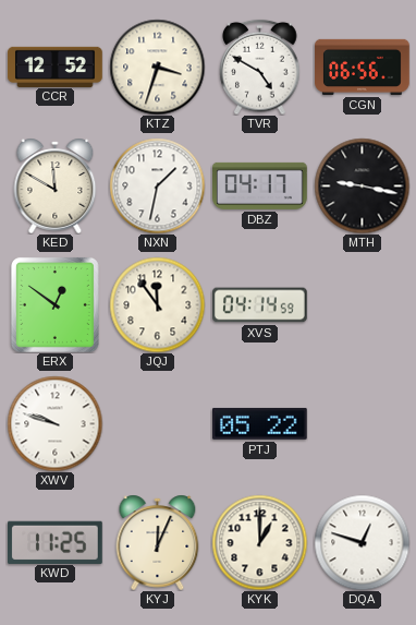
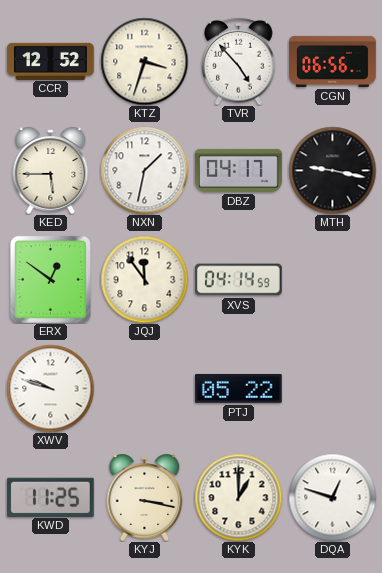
TVR: 4:50 -> 4:53
KED: 11:50 -> 5:45
KYJ: 12:04 -> 3:17
